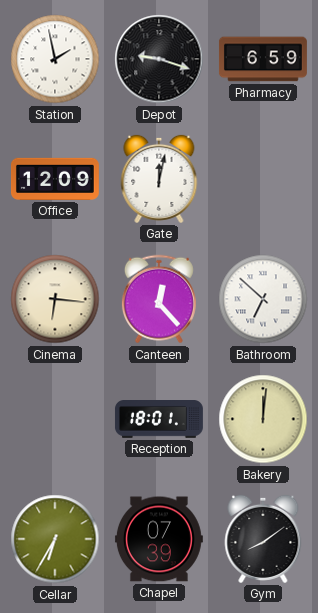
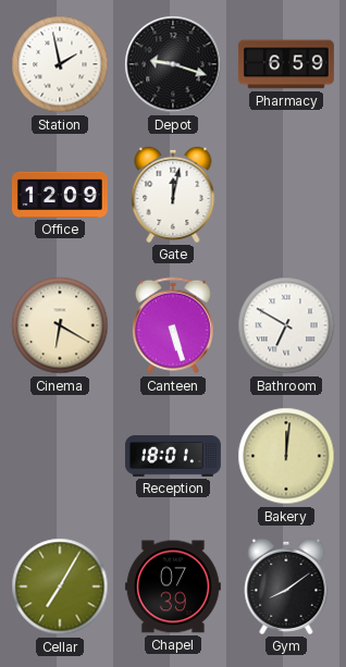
Cinema: 6:16 -> 6:20
Canteen: 12:23 -> 5:27
Bathroom: 6:52 -> 6:50
Cellar: 6:35 -> 7:05
